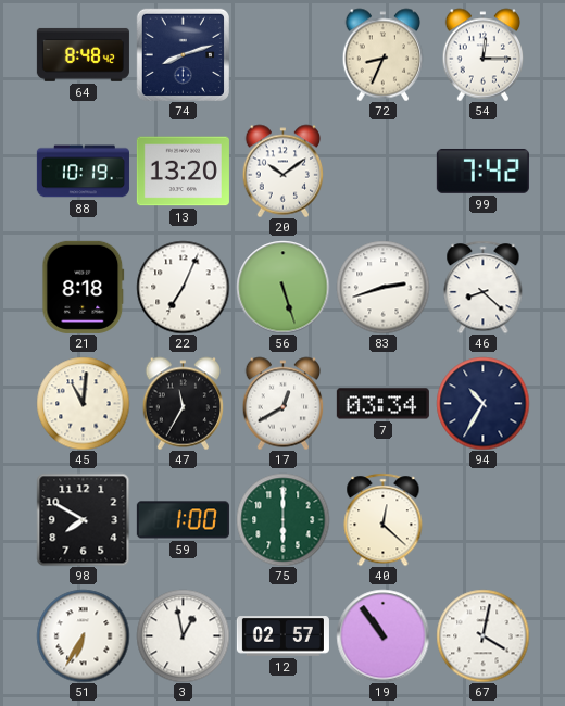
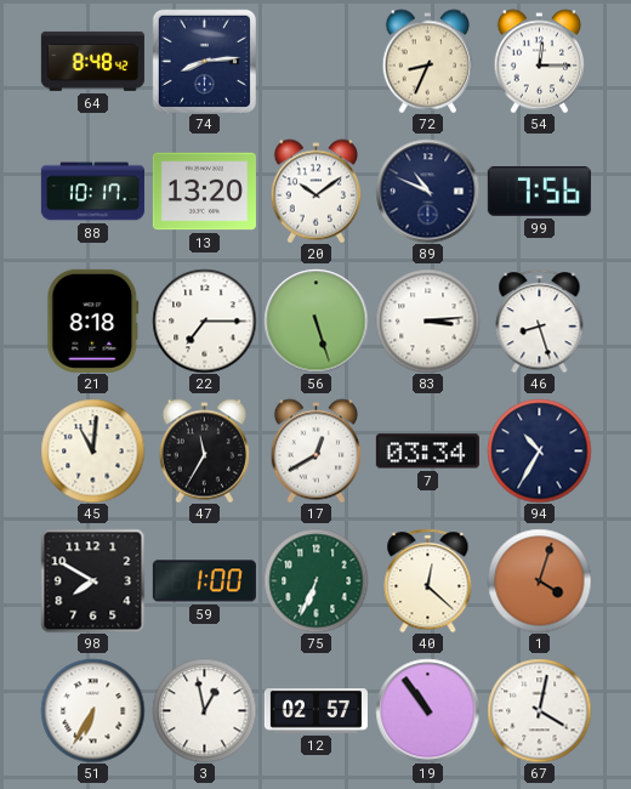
74: 8:12 -> 8:14
88: 10:19 -> 10:17
89: none -> 10:49
99: 7:42 -> 7:56
22: 7:04 -> 7:15
83: 2:42 -> 3:14
46: 8:22 -> 8:27
75: 6:00 -> 6:34
1: none -> 4:03
